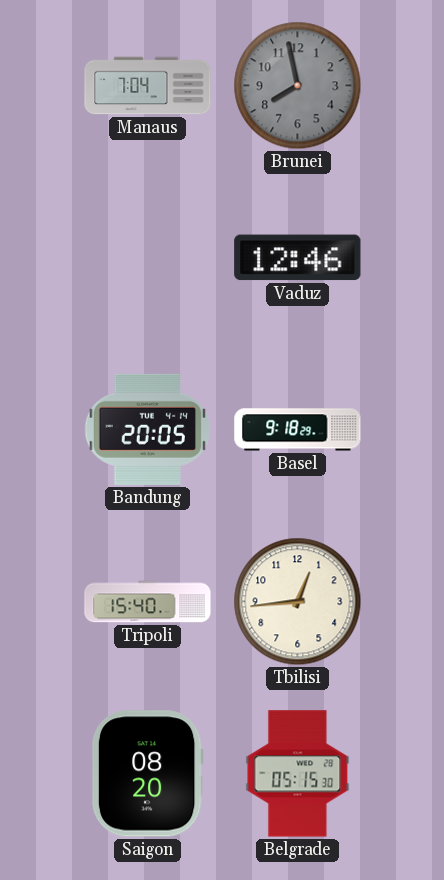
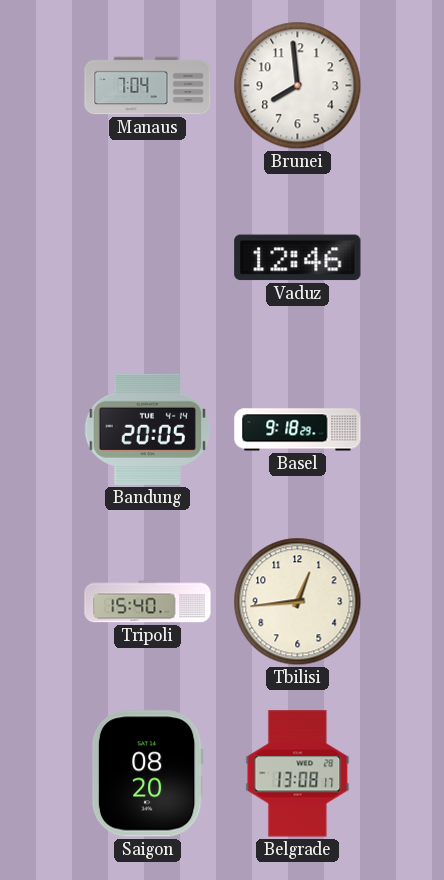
Brunei: 7:58 -> 7:59
Brunei dial: grey -> white
Belgrade: 05:15 -> 13:08
